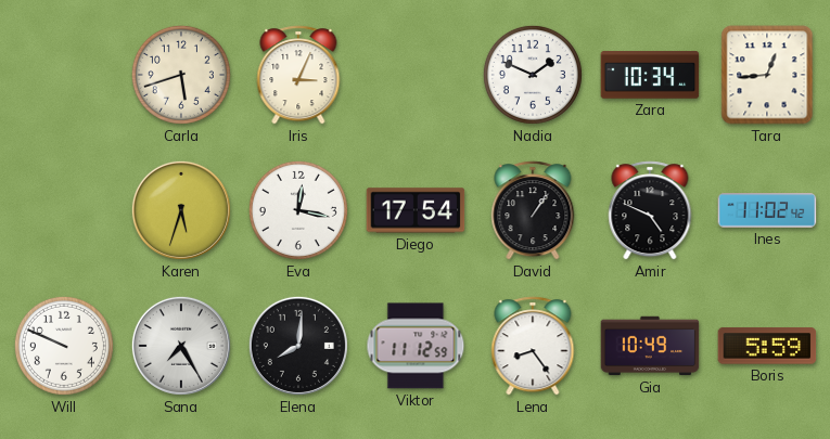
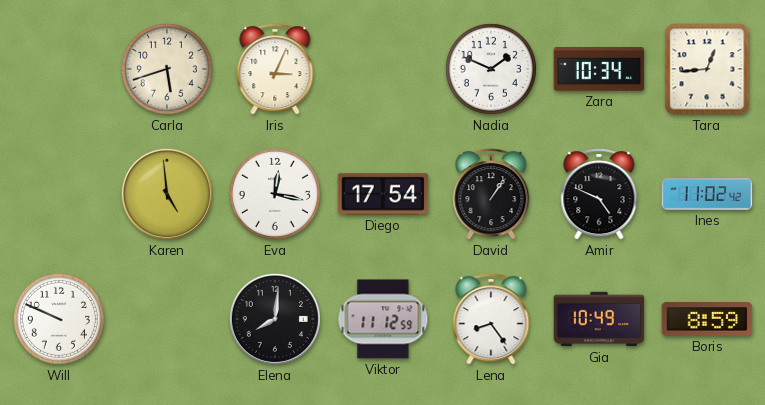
Karen: 5:33 -> 4:59
Sana: 7:25 -> none
Boris: 5:59 -> 8:59
